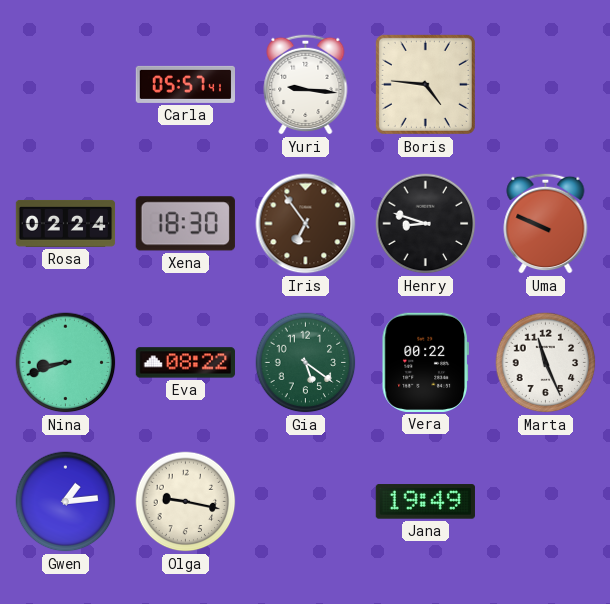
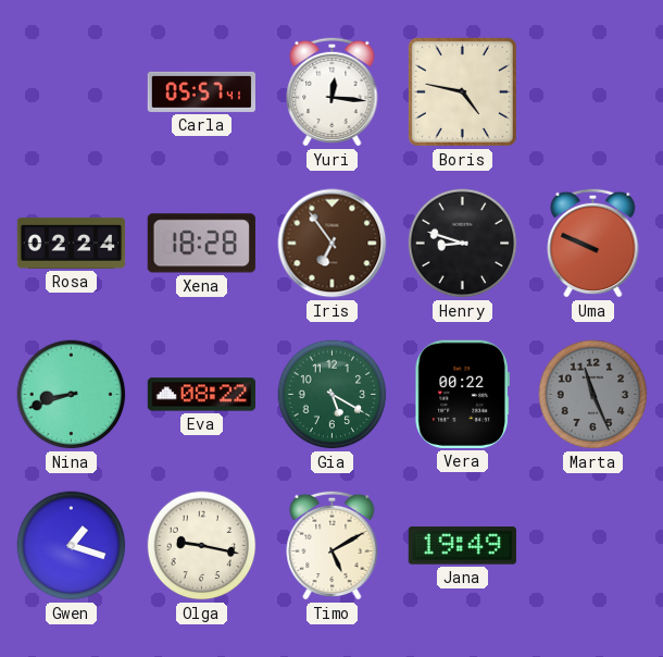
Yuri: 9:16 -> 12:16
Boris: 4:46 -> 4:47
Xena: 18:30 -> 18:28
Gia: 5:21 -> 5:20
Marta dial: white -> grey
Gwen: 1:14 -> 1:18
Timo: none -> 5:10
